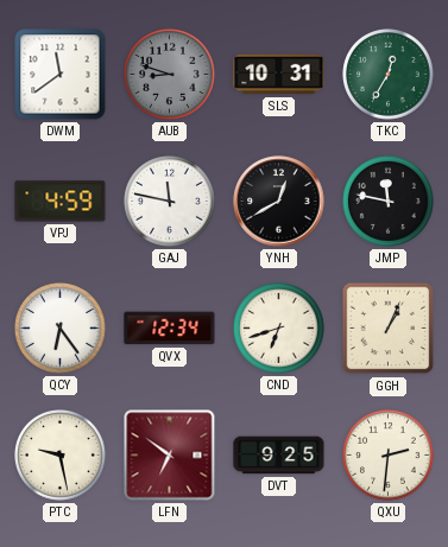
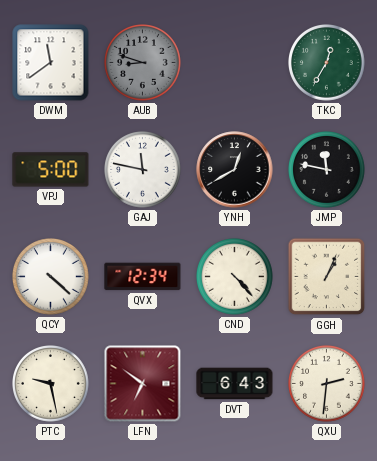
SLS: 10:31 -> none
VPJ: 4:59 -> 5:00
QCY: 6:24 -> 4:22
CND: 6:42 -> 4:23
DVT: 9:25 -> 6:43
